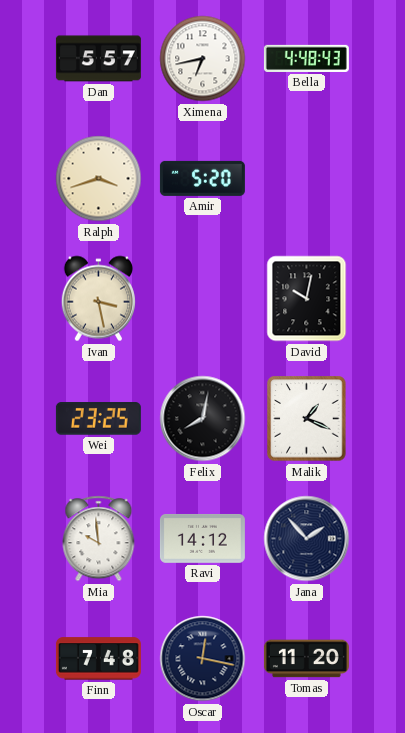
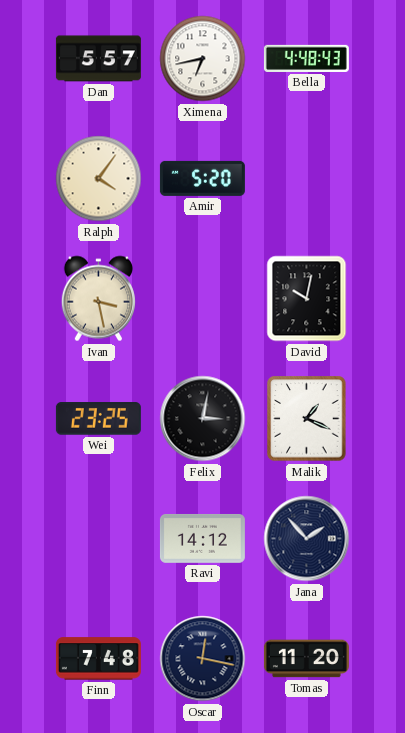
Ralph: 3:42 -> 4:06
Felix: 8:02 -> 3:02
Mia: 9:59 -> none
